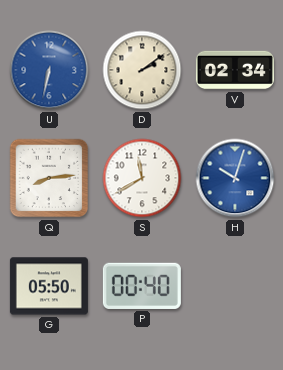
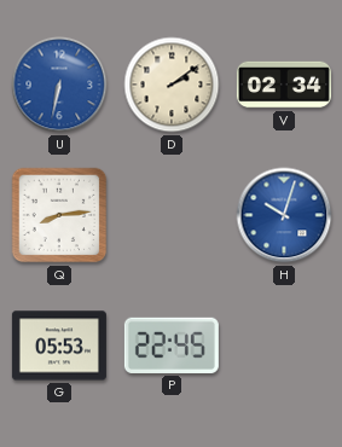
S: 11:40 -> none
G: 05:50 -> 05:53
P: 00:40 -> 22:45
